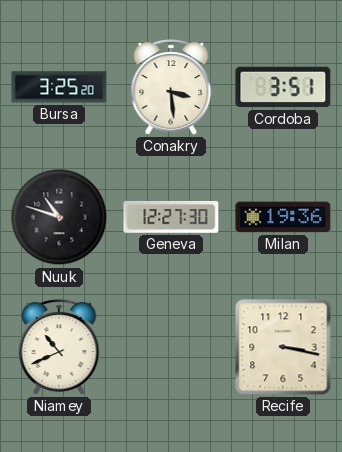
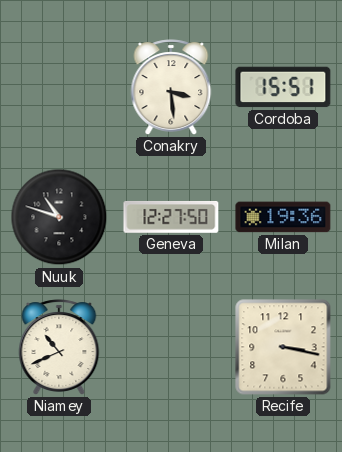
Bursa: 3:25 -> none
Cordoba: 3:51 -> 15:51
Geneva: 12:27:30 -> 12:27:50
